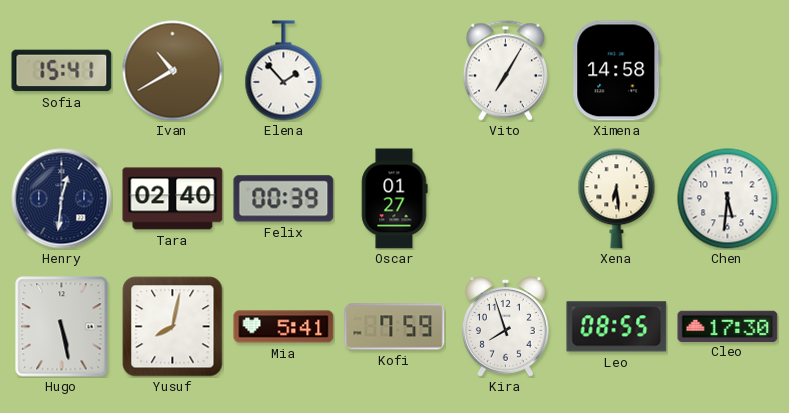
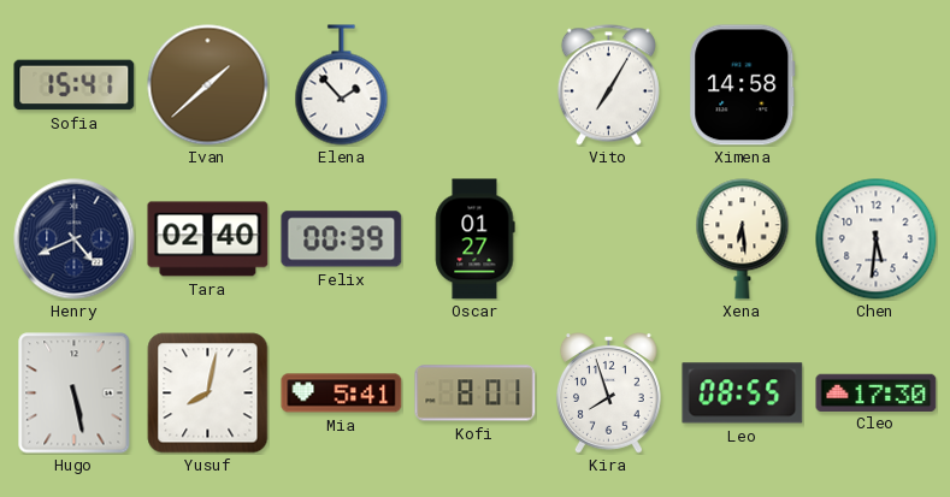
Ivan: 10:40 -> 1:38
Henry: 12:31 -> 4:41
Kofi: 7:59 -> 8:01
